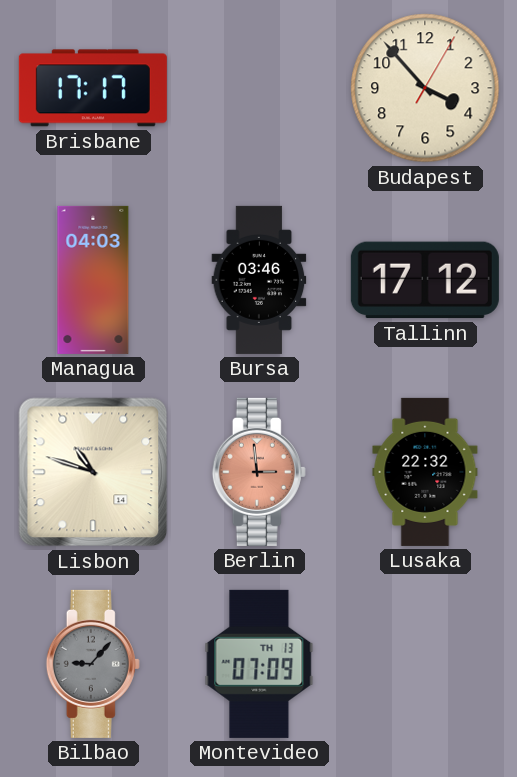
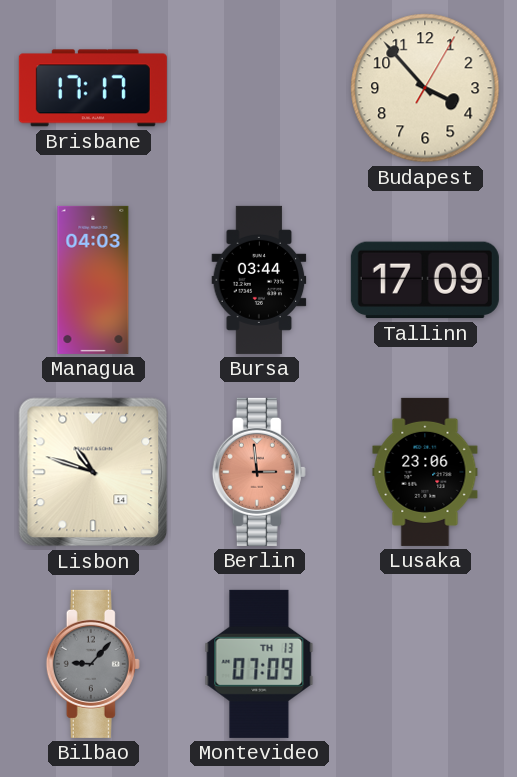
Bursa: 03:46 -> 03:44
Tallinn: 17:12 -> 17:09
Lusaka: 22:32 -> 23:06
